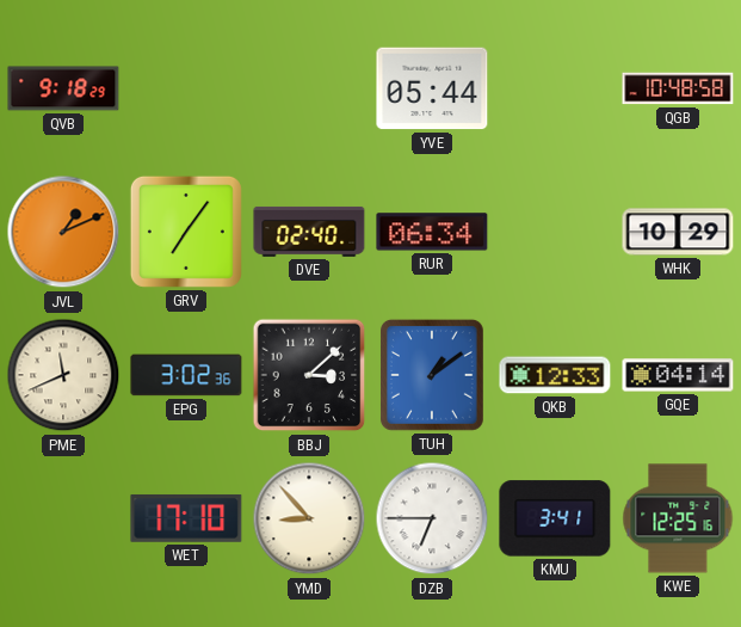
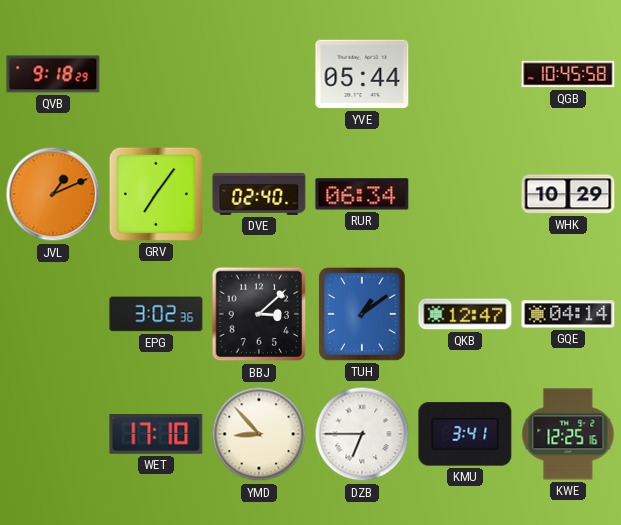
QGB: 10:48 -> 10:45
PME: 11:41 -> none
QKB: 12:33 -> 12:47
